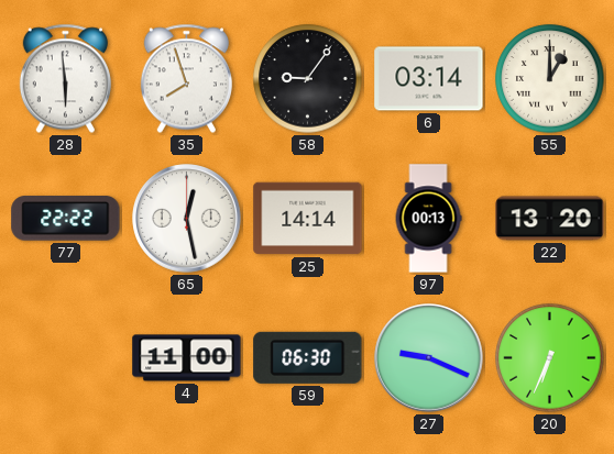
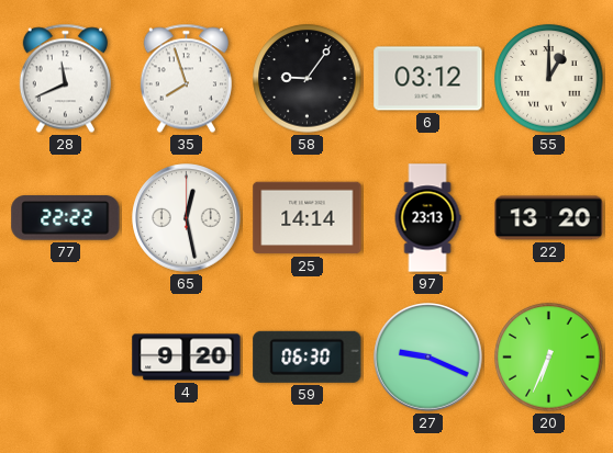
28: 5:59 -> 11:41
6: 03:14 -> 03:12
97: 00:13 -> 23:13
4: 11:00 -> 9:20
